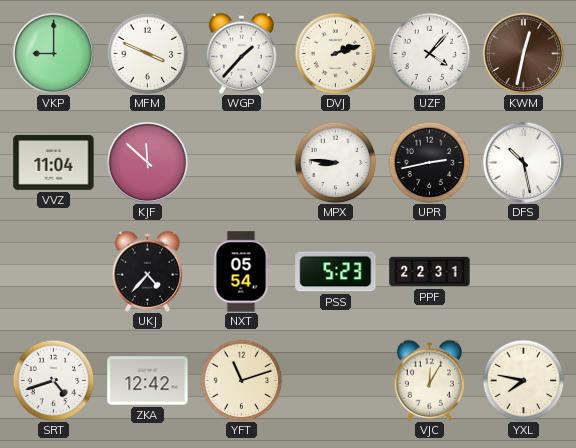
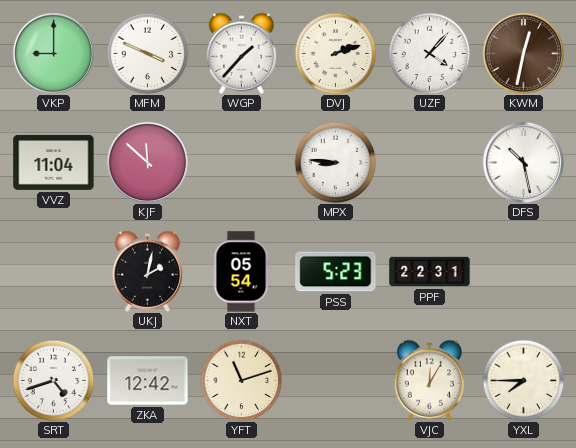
UPR: 2:43 -> none
UKJ: 4:37 -> 2:02
YXL: 7:47 -> 7:45
